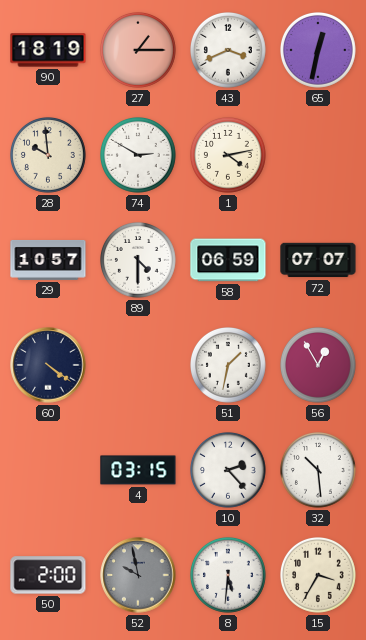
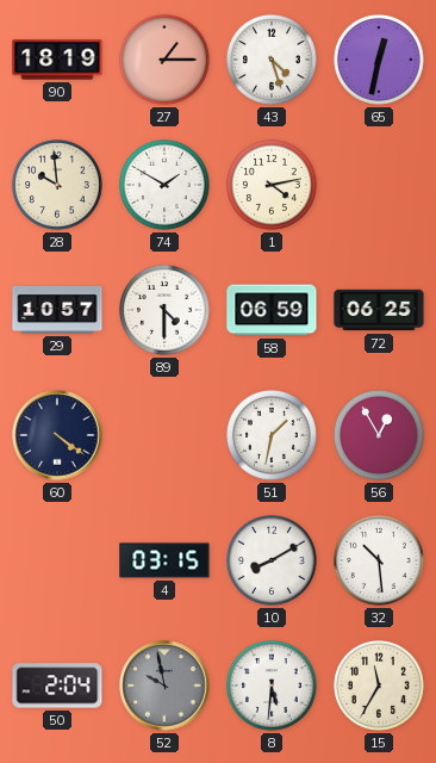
43: 3:41 -> 4:27
74: 2:50 -> 1:50
72: 07:07 -> 06:25
10: 2:23 -> 8:10
50: 2:00 -> 2:04
15: 3:35 -> 11:35
